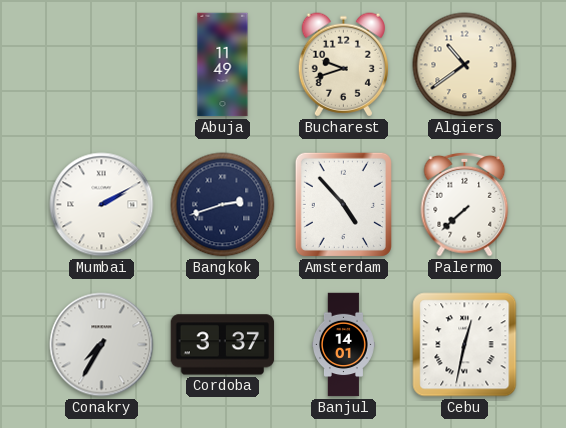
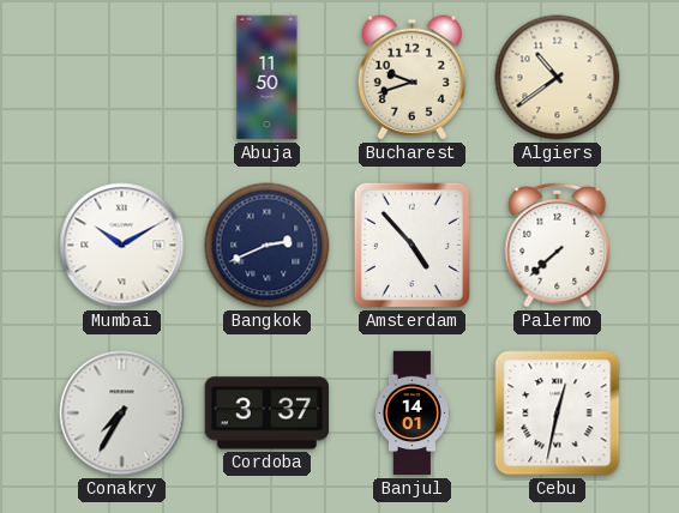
Abuja: 11:49 -> 11:50
Mumbai: 2:10 -> 10:10
Bangkok: 2:42 -> 2:41
